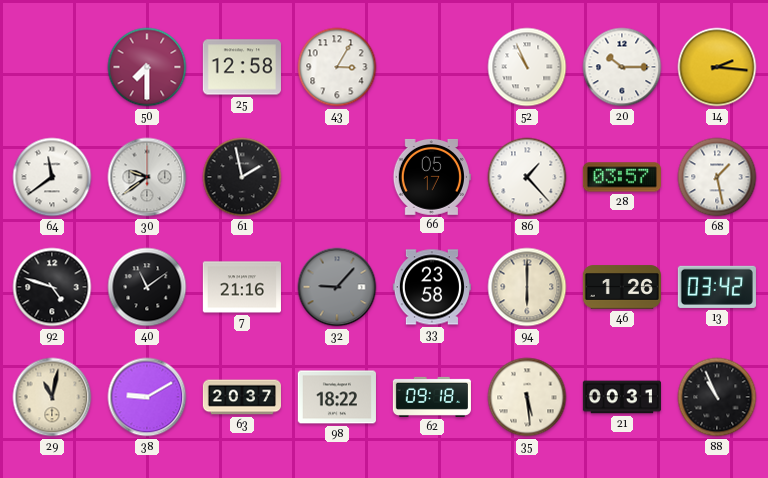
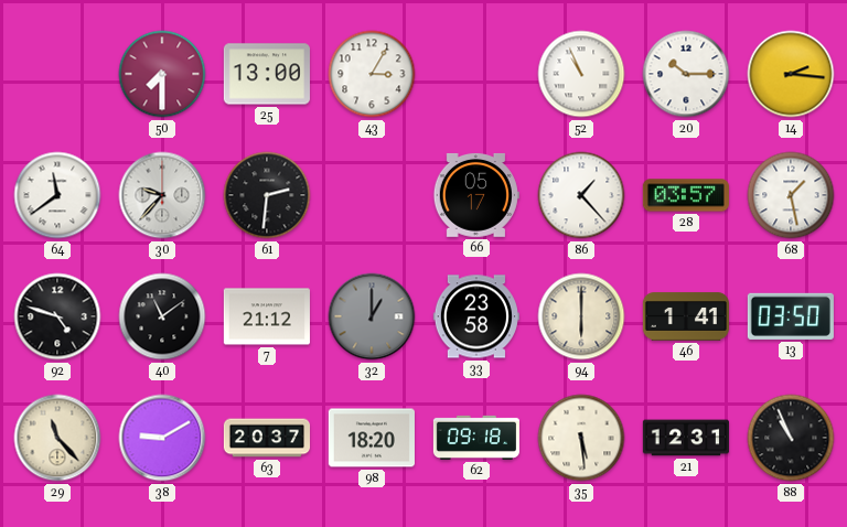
25: 12:58 -> 13:00
30: 9:39 -> 9:37
61: 1:58 -> 2:31
7: 21:16 -> 21:12
32: 9:07 -> 1:00
46: 1:26 -> 1:41
13: 03:42 -> 03:50
29: 11:02 -> 11:23
98: 18:22 -> 18:20
21: 00:31 -> 12:31
